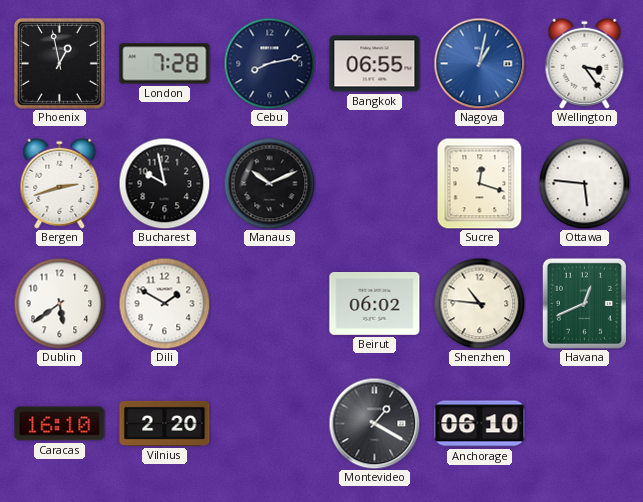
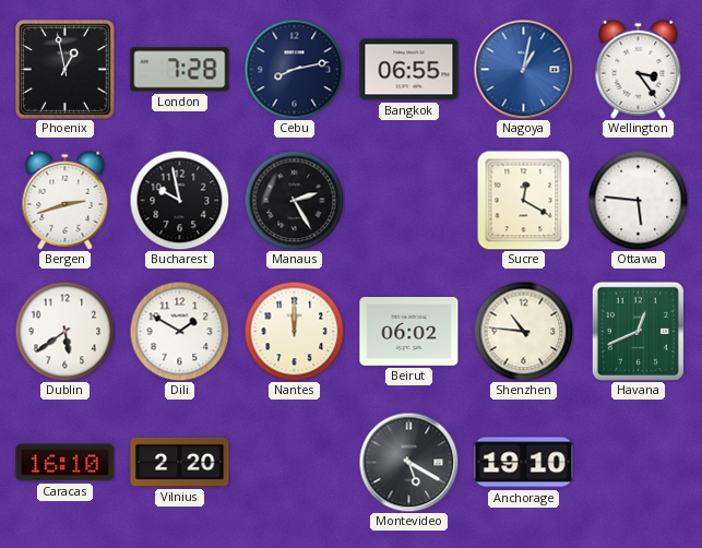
Manaus: 10:11 -> 2:25
Sucre: 12:18 -> 12:20
Nantes: none -> 12:00
Montevideo: 1:20 -> 5:20
Anchorage: 06:10 -> 19:10
